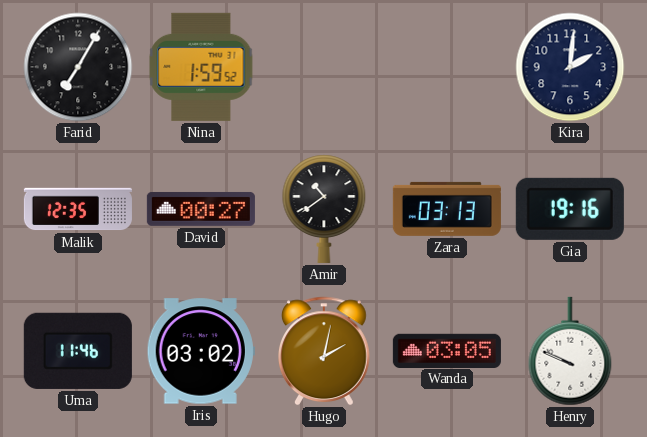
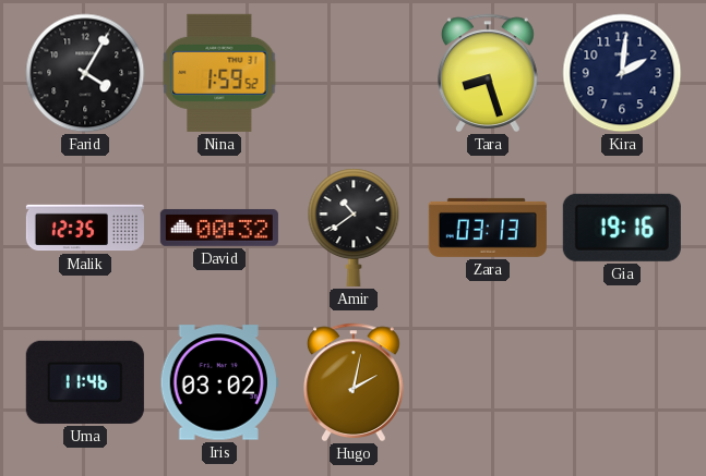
Farid: 7:05 -> 4:05
Tara: none -> 8:27
David: 00:27 -> 00:32
Wanda: 03:05 -> none
Henry: 9:49 -> none
